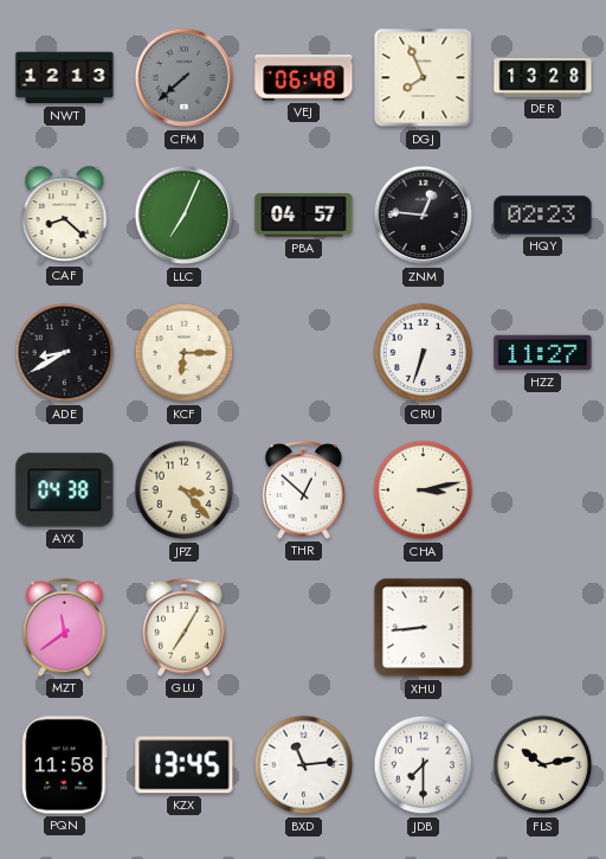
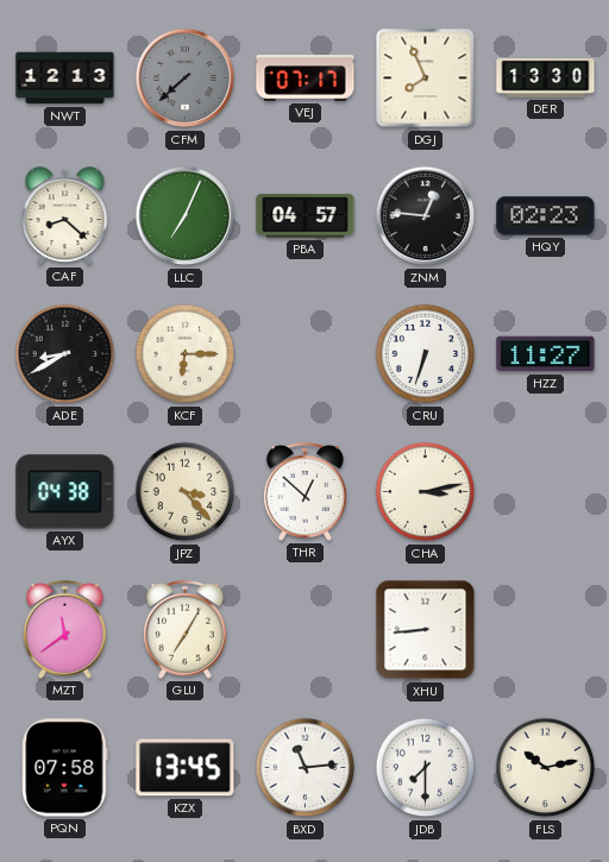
VEJ: 06:48 -> 07:17
DER: 13:28 -> 13:30
PQN: 11:58 -> 07:58
